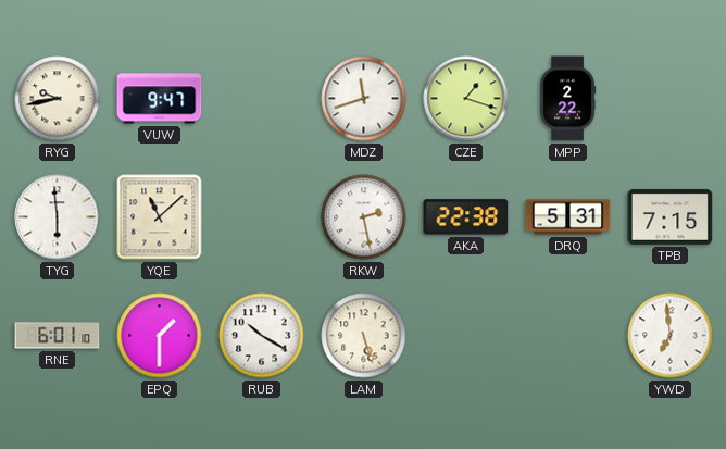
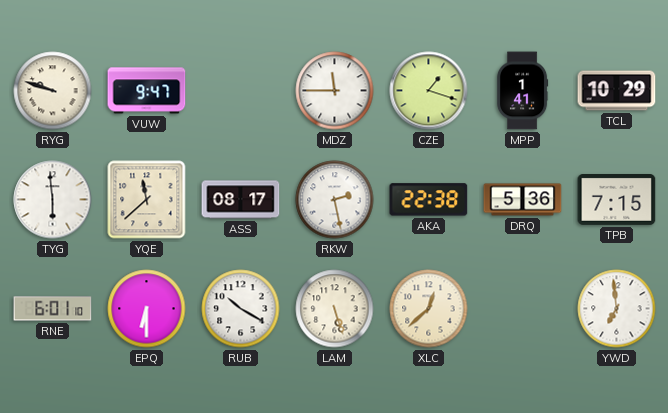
RYG: 9:43 -> 9:48
MDZ: 11:42 -> 11:45
MPP: 2:22 -> 1:41
TCL: none -> 10:29
YQE: 11:08 -> 11:38
ASS: none -> 08:17
DRQ: 5:31 -> 5:36
EPQ: 1:30 -> 6:30
XLC: none -> 12:38
